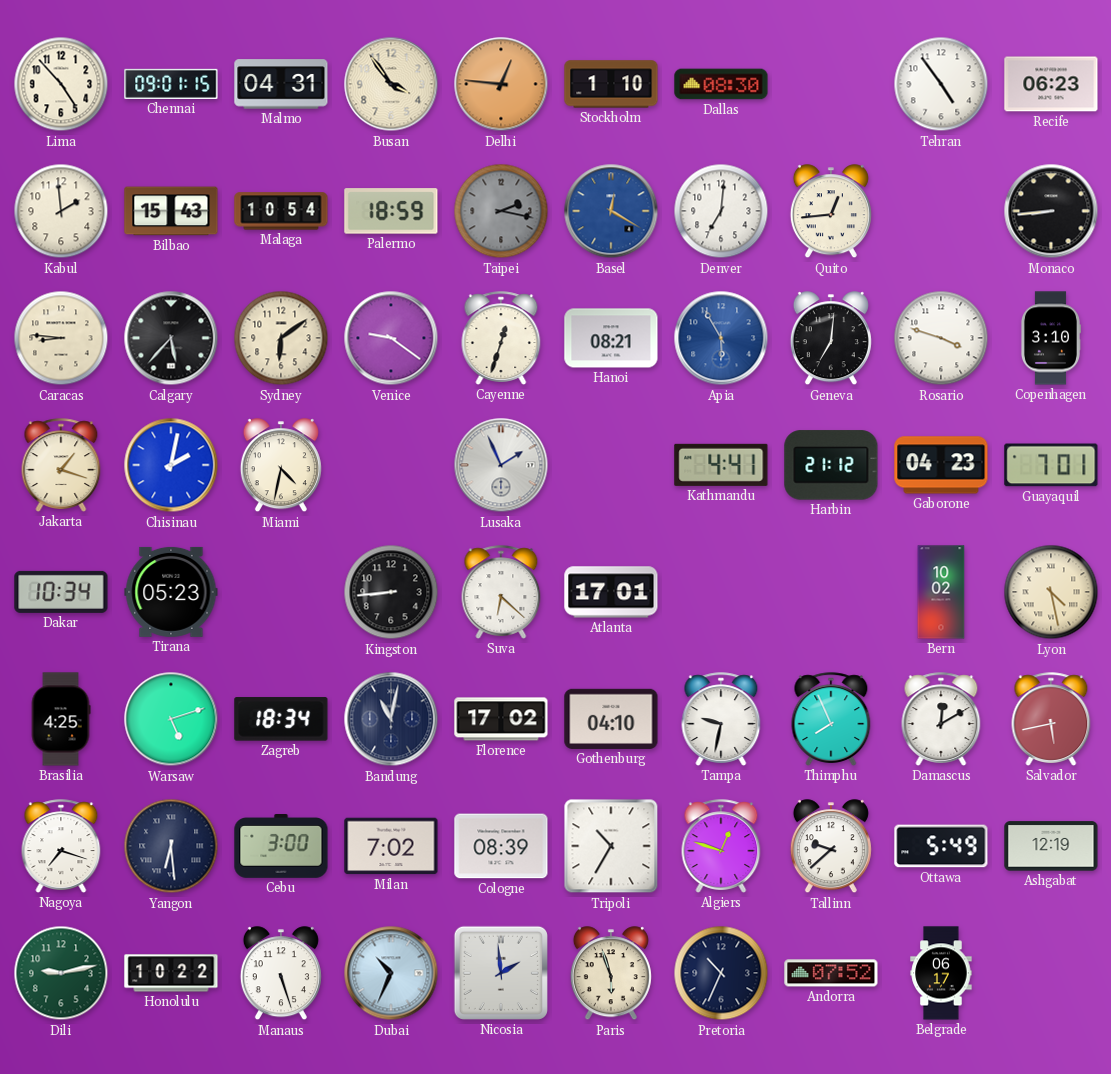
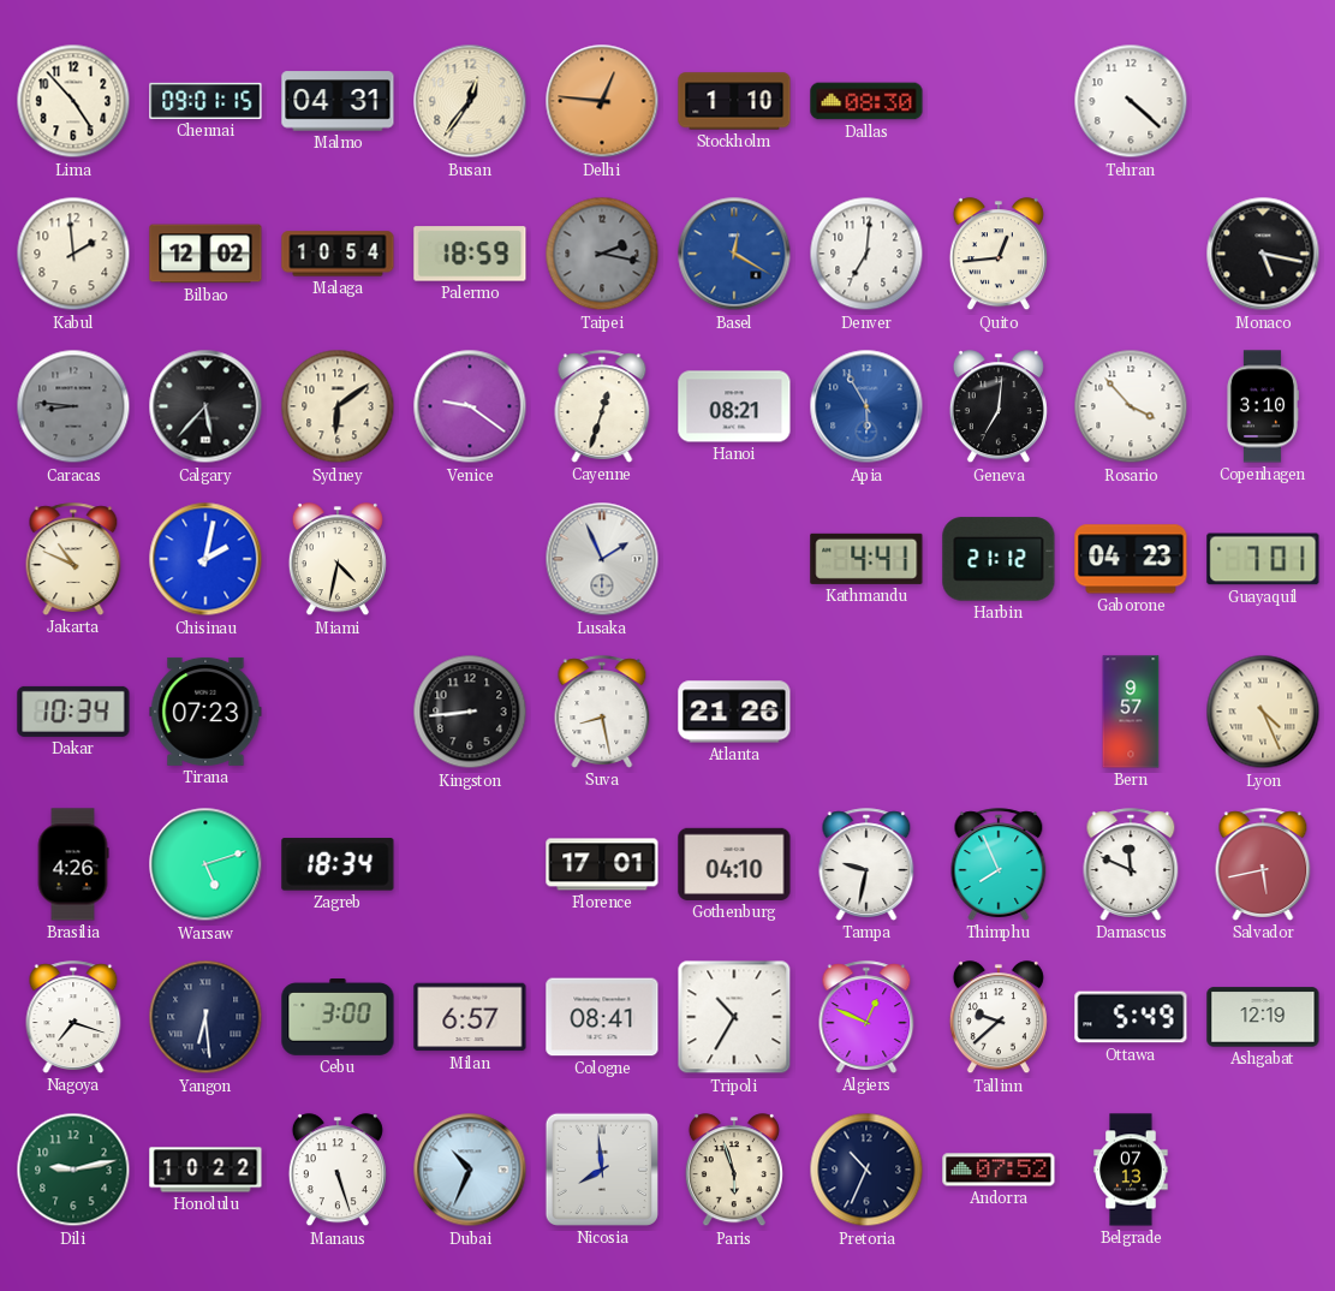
Busan: 3:54 -> 12:36
Tehran: 4:54 -> 4:22
Recife: 06:23 -> none
Bilbao: 15:43 -> 12:02
Monaco: 8:44 -> 5:17
Caracas dial: cream -> grey
Rosario: 3:48 -> 3:53
Jakarta: 1:18 -> 10:49
Tirana: 05:23 -> 07:23
Suva: 6:22 -> 8:28
Atlanta: 17:01 -> 21:26
Bern: 10:02 -> 9:57
Lyon: 4:28 -> 4:26
Brasilia: 4:25 -> 4:26
Bandung: 11:02 -> none
Florence: 17:02 -> 17:01
Damascus: 12:10 -> 11:49
Milan: 7:02 -> 6:57
Cologne: 08:39 -> 08:41
Algiers: 12:48 -> 12:49
Nicosia: 1:59 -> 7:59
Belgrade: 06:17 -> 07:13
